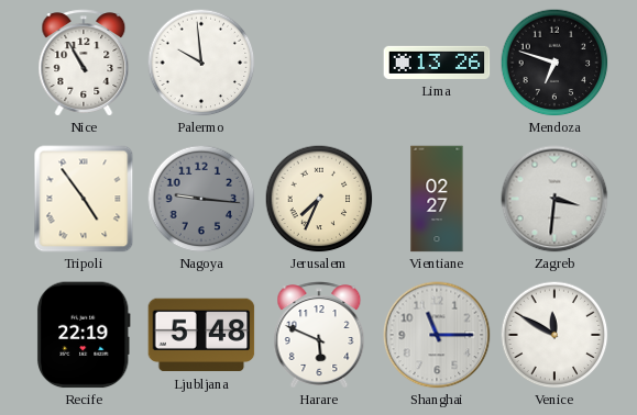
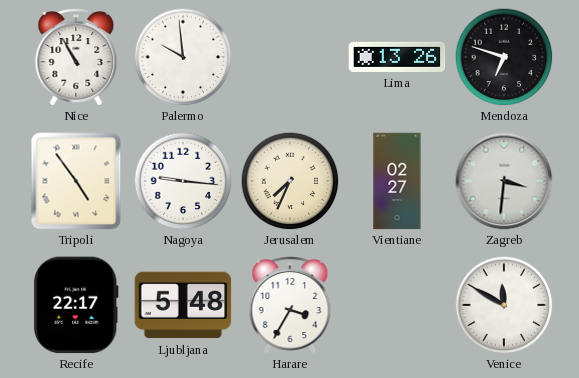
Nagoya dial: grey -> white
Recife: 22:19 -> 22:17
Harare: 5:49 -> 3:35
Shanghai: 11:15 -> none
